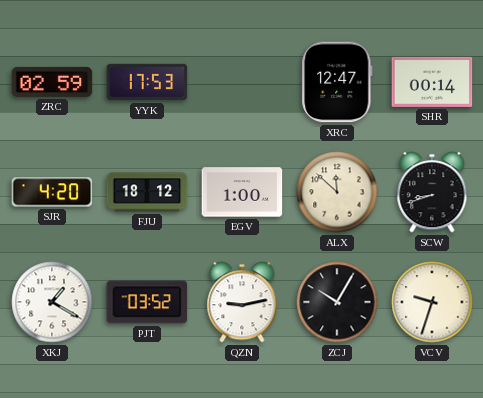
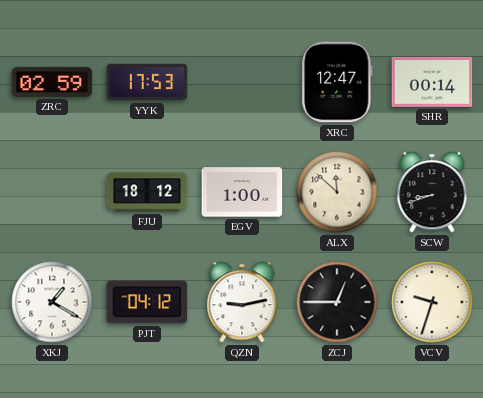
SJR: 4:20 -> none
PJT: 03:52 -> 04:12
ZCJ: 10:05 -> 12:45
